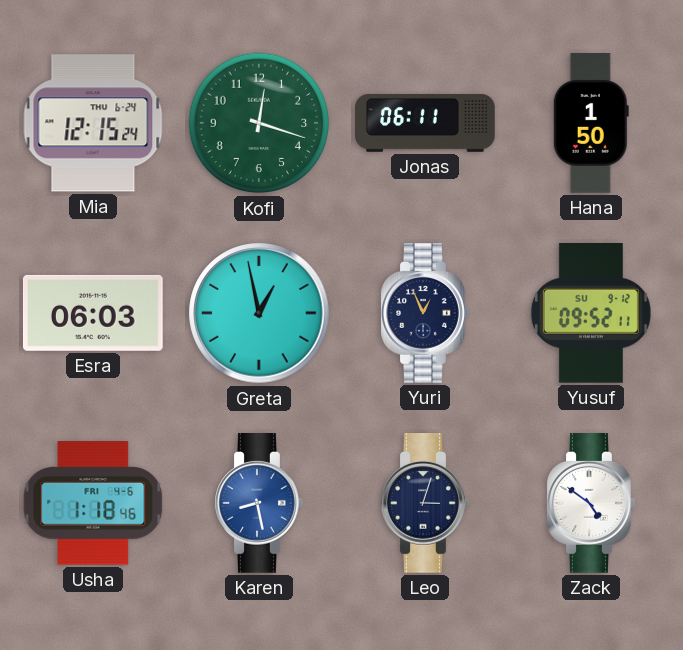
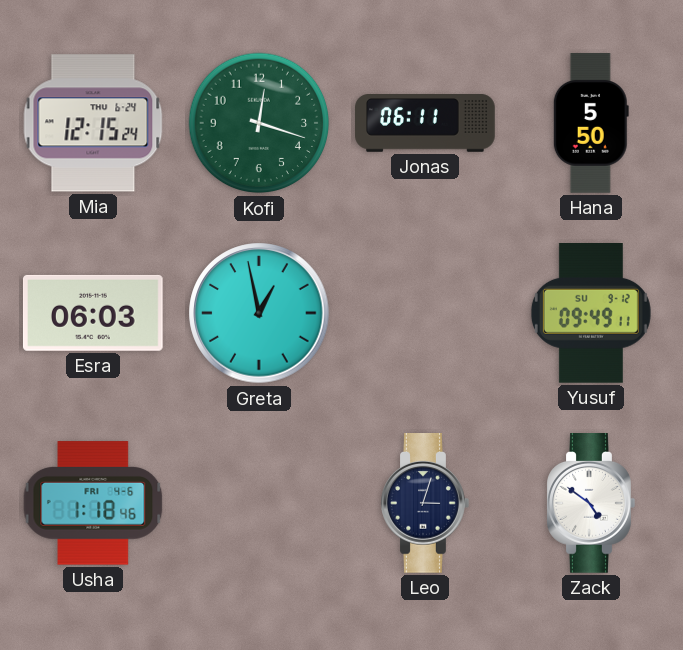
Hana: 1:50 -> 5:50
Yuri: 12:56 -> none
Yusuf: 09:52 -> 09:49
Karen: 8:28 -> none
